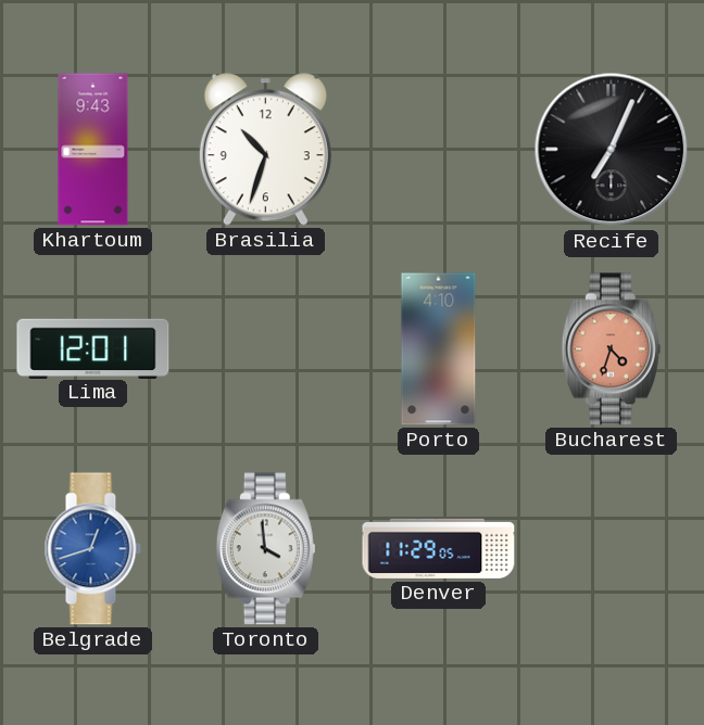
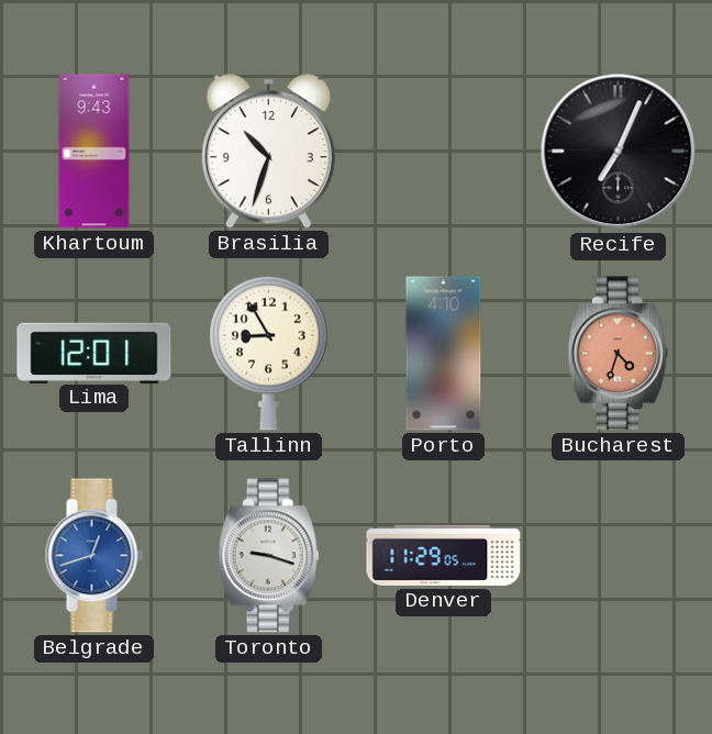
Tallinn: none -> 8:55
Toronto: 3:59 -> 9:18
